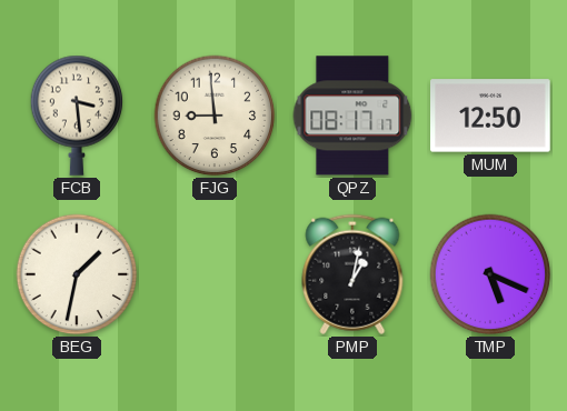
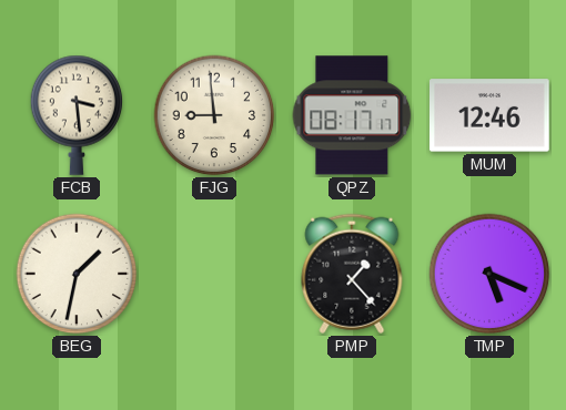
MUM: 12:50 -> 12:46
PMP: 1:02 -> 1:23
